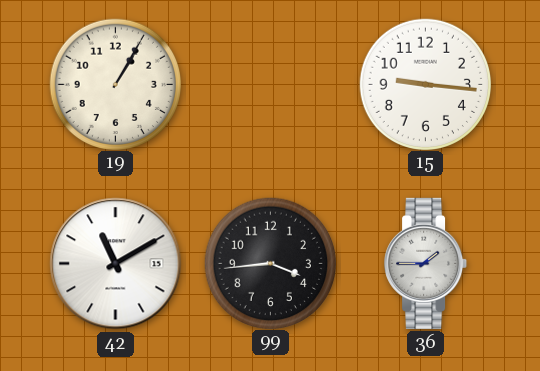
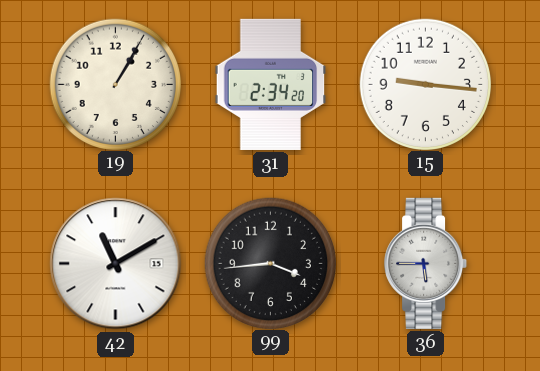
31: none -> 2:34
36: 1:45 -> 5:45
